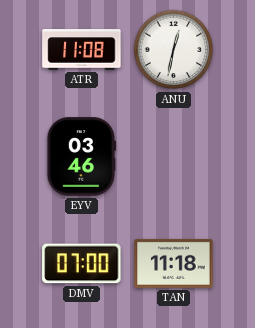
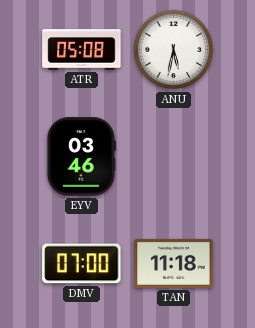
ATR: 11:08 -> 05:08
ANU: 12:32 -> 5:32
